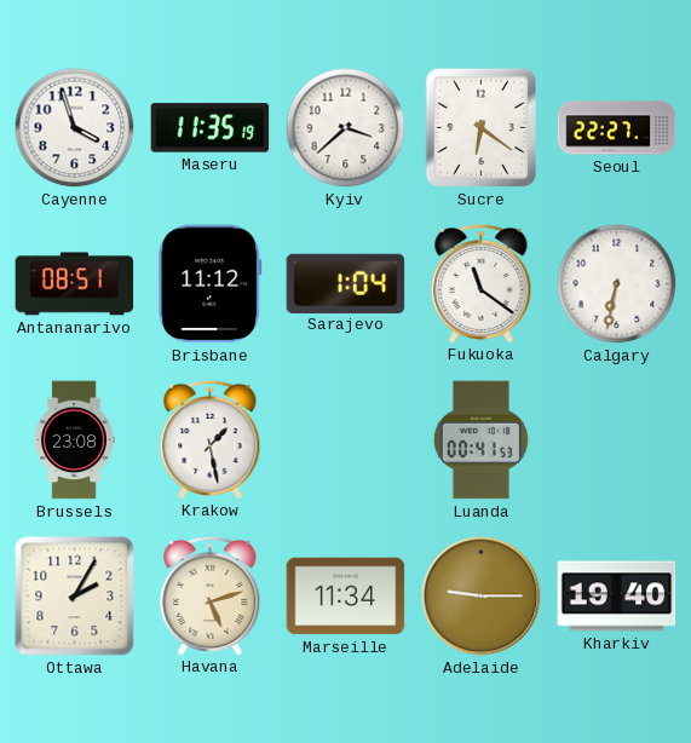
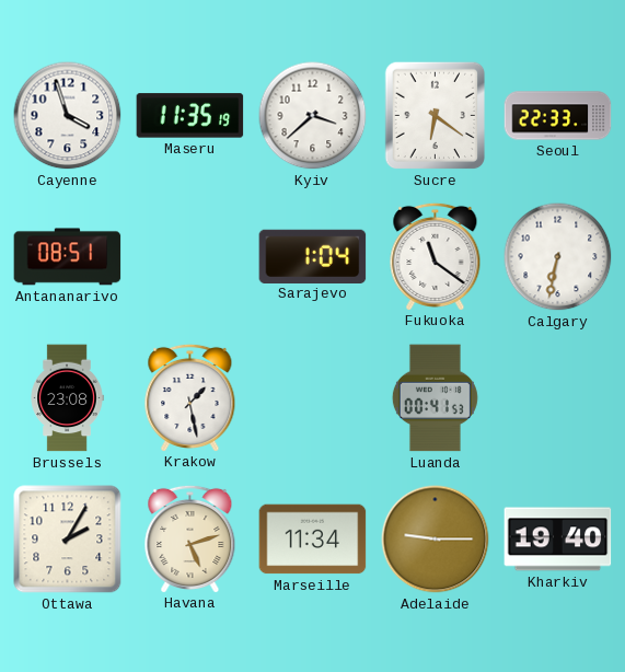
Seoul: 22:27 -> 22:33
Brisbane: 11:12 -> none
